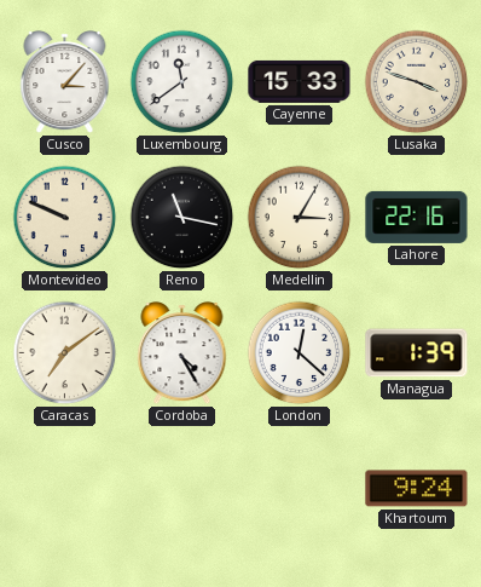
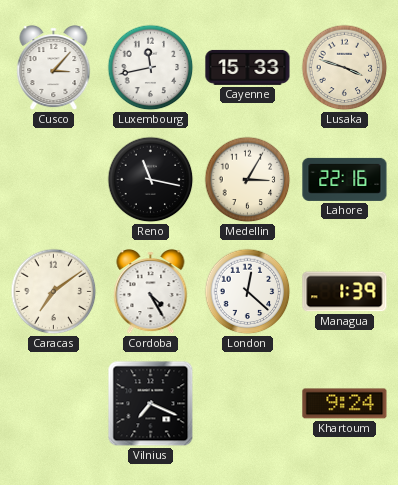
Luxembourg: 11:39 -> 11:43
Montevideo: 9:49 -> none
Vilnius: none -> 7:19
